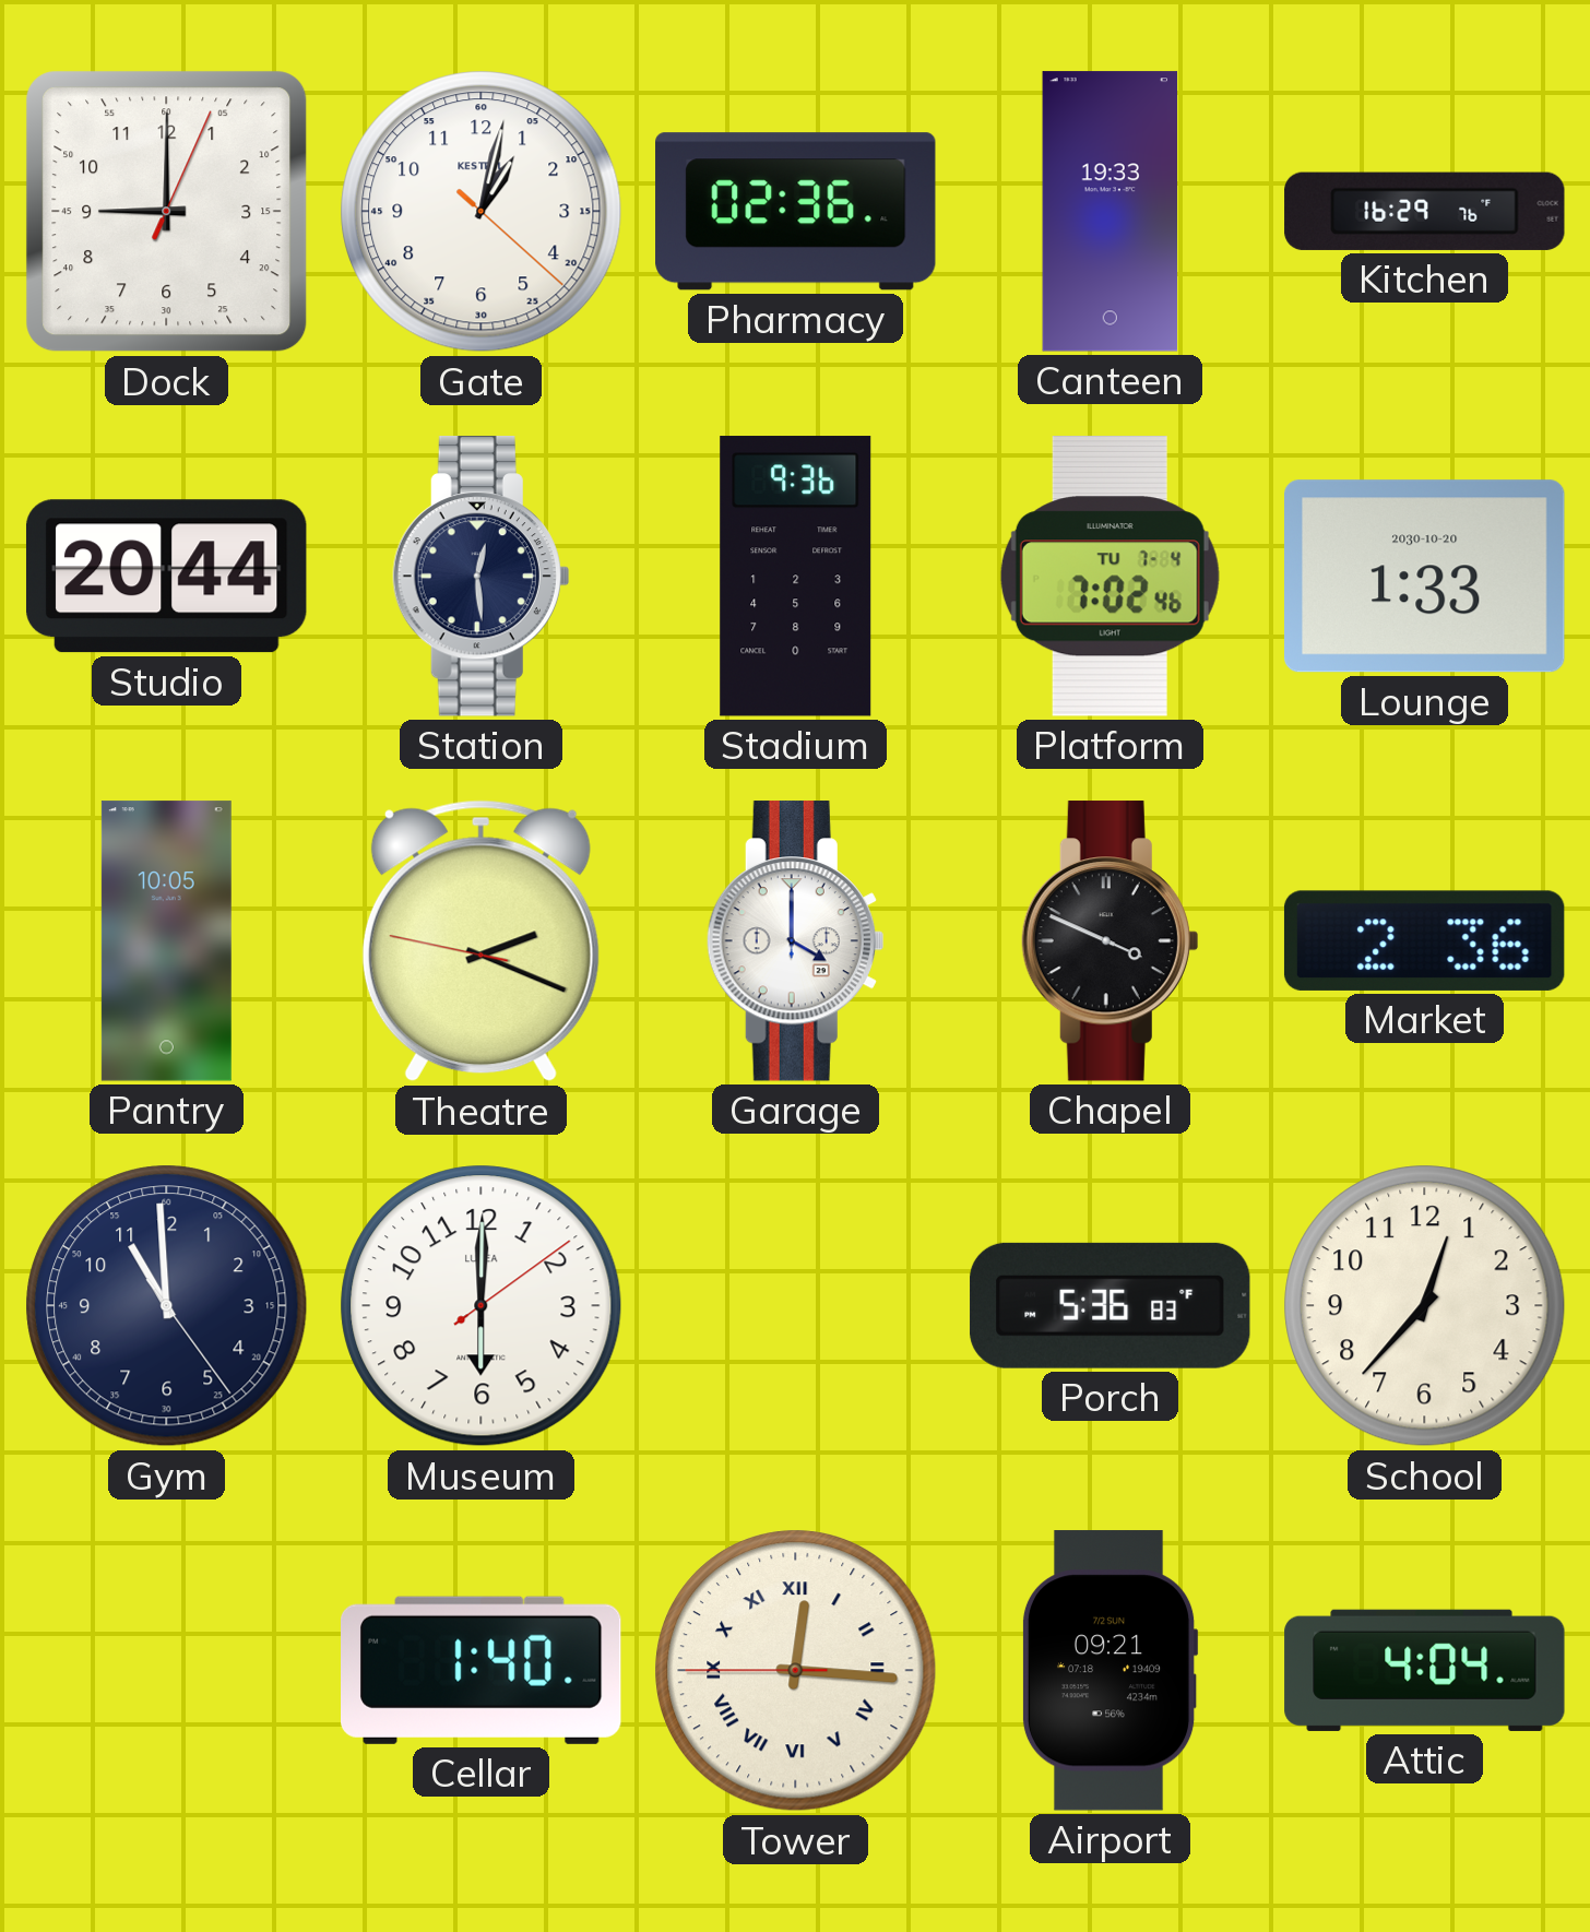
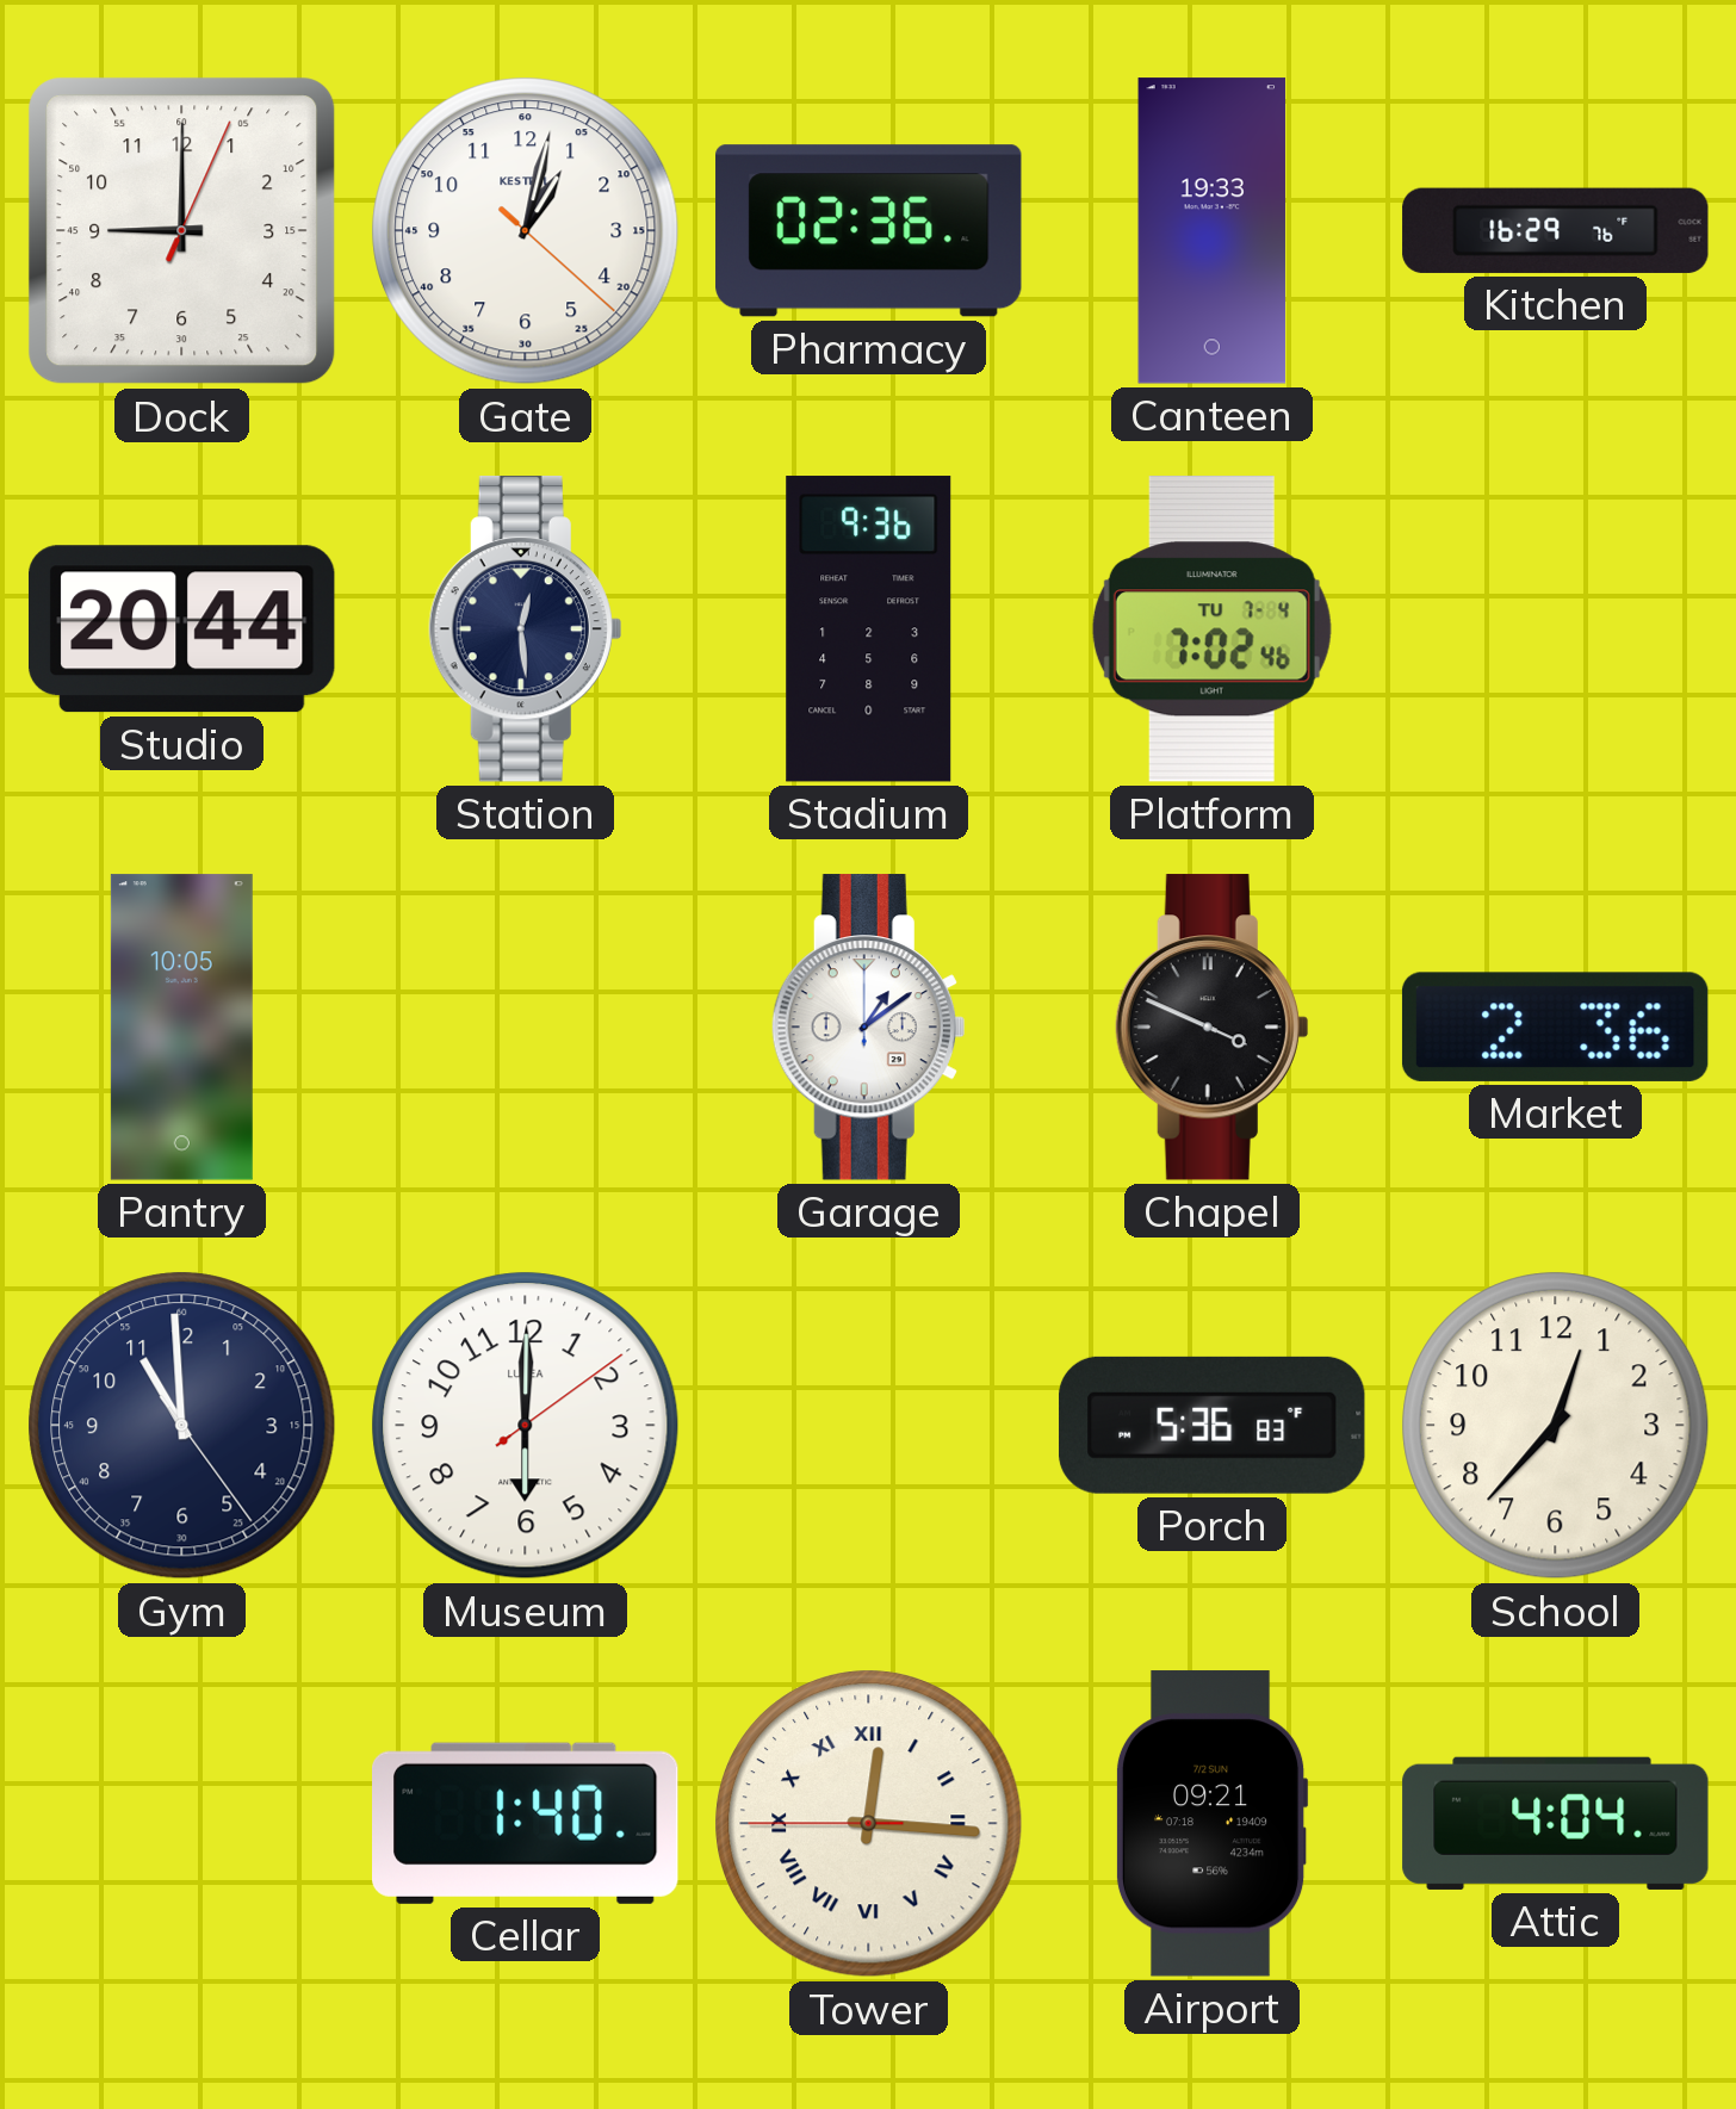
Lounge: 1:33 -> none
Theatre: 2:18 -> none
Garage: 4:00 -> 1:09
